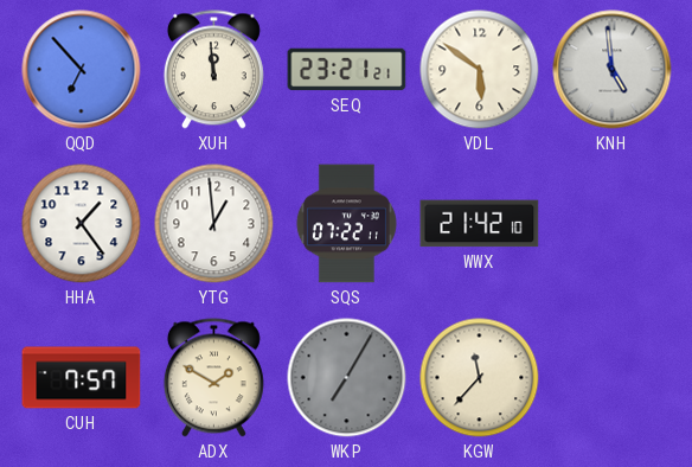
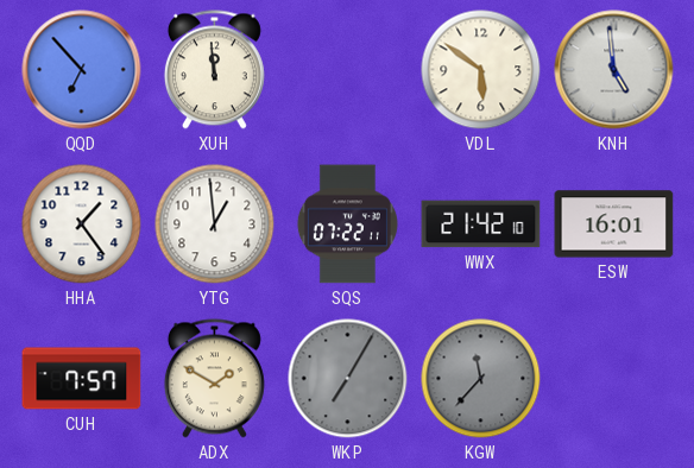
SEQ: 23:21 -> none
ESW: none -> 16:01
KGW dial: cream -> grey
